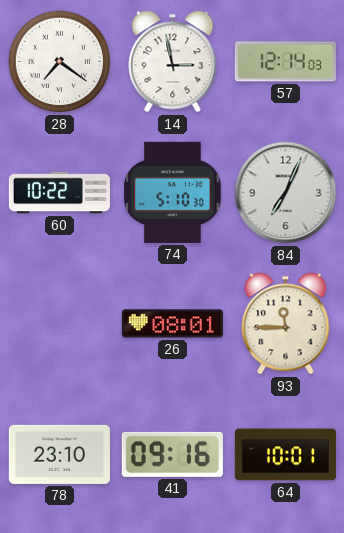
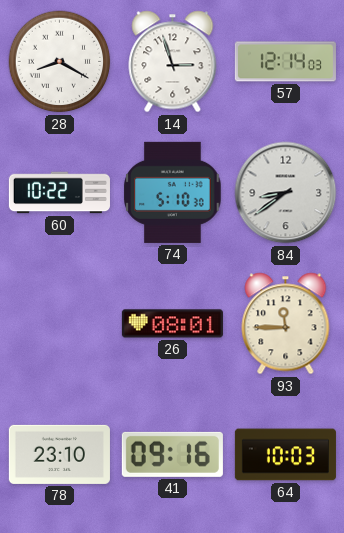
28: 7:21 -> 8:20
14: 2:58 -> 2:57
84: 7:04 -> 8:39
64: 10:01 -> 10:03
